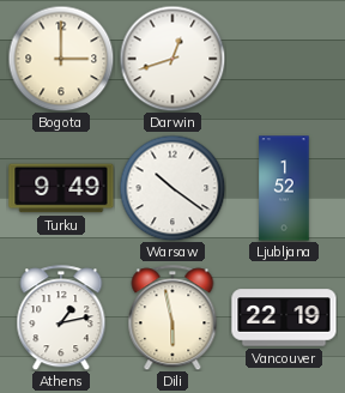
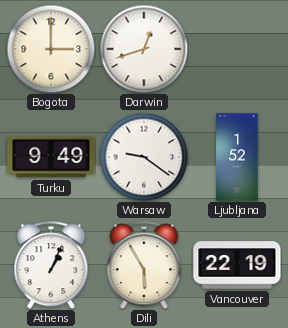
Warsaw: 10:21 -> 9:21
Athens: 1:13 -> 1:04
Dili: 5:58 -> 5:55
